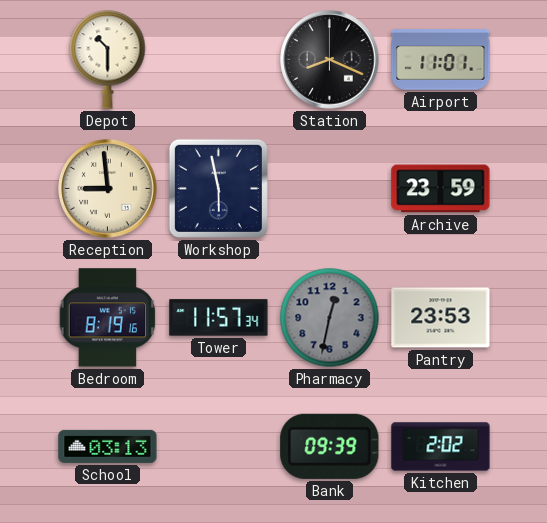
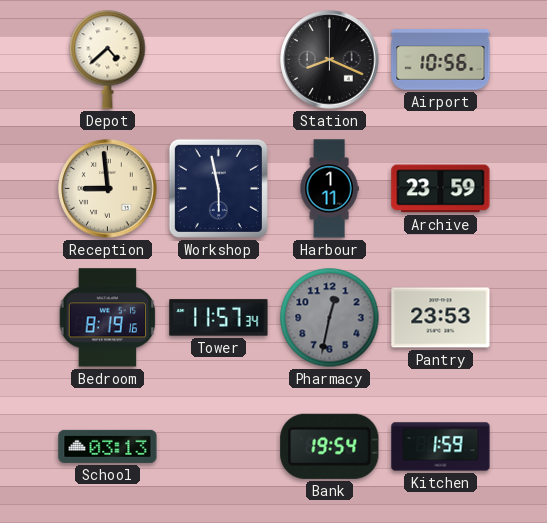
Depot: 10:30 -> 4:38
Airport: 11:01 -> 10:56
Harbour: none -> 1:11
Bank: 09:39 -> 19:54
Kitchen: 2:02 -> 1:59
